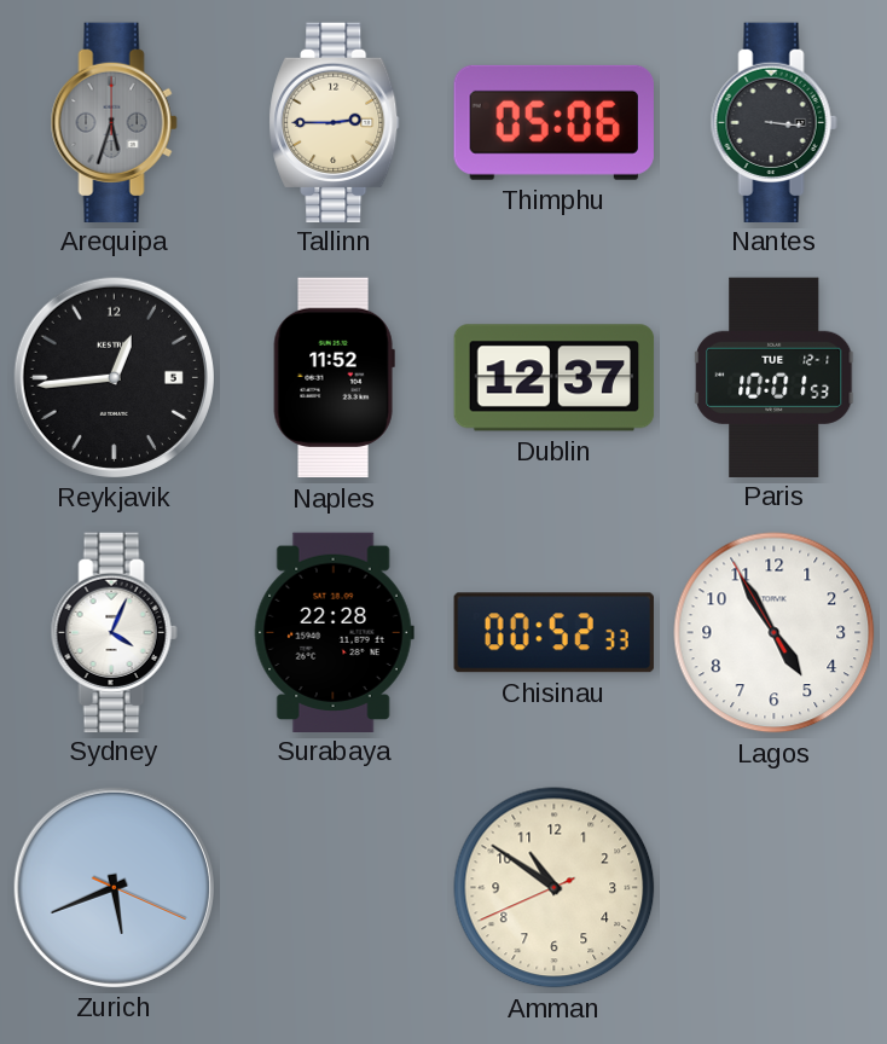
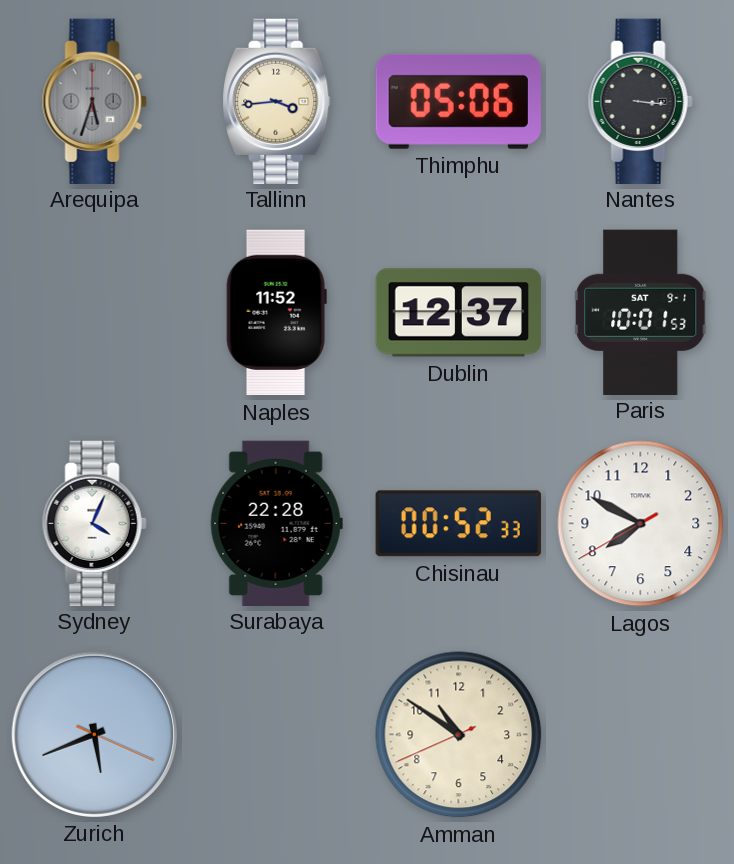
Tallinn: 2:45 -> 3:44
Reykjavik: 12:44 -> none
Paris date: TUE 12-1 -> SAT 9-1
Lagos: 4:54 -> 7:49
